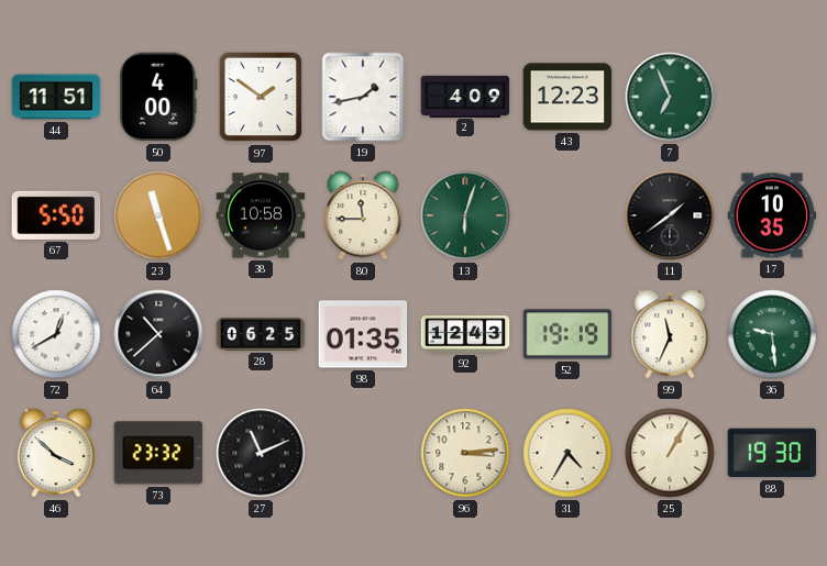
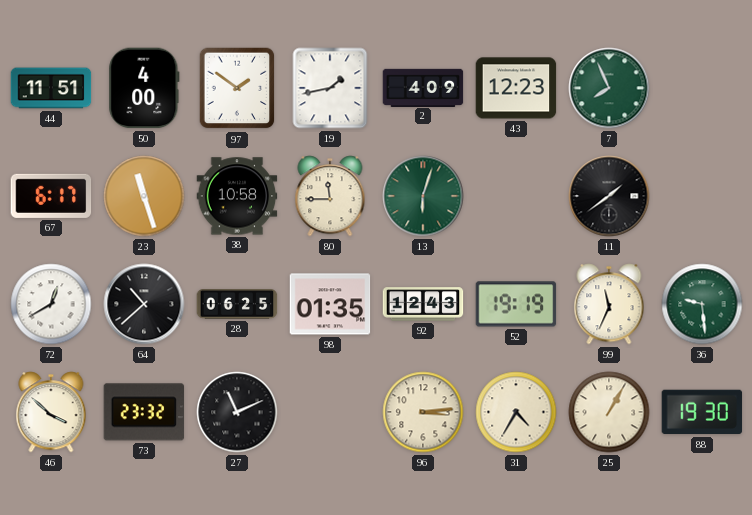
7: 6:56 -> 7:56
67: 5:50 -> 6:17
17: 10:35 -> none
